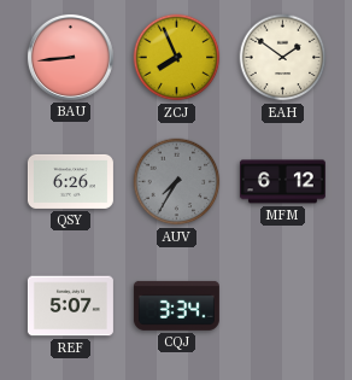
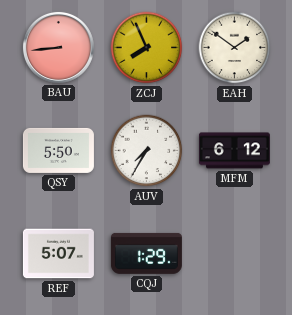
QSY: 6:26 -> 5:50
AUV dial: grey -> white
CQJ: 3:34 -> 1:29
